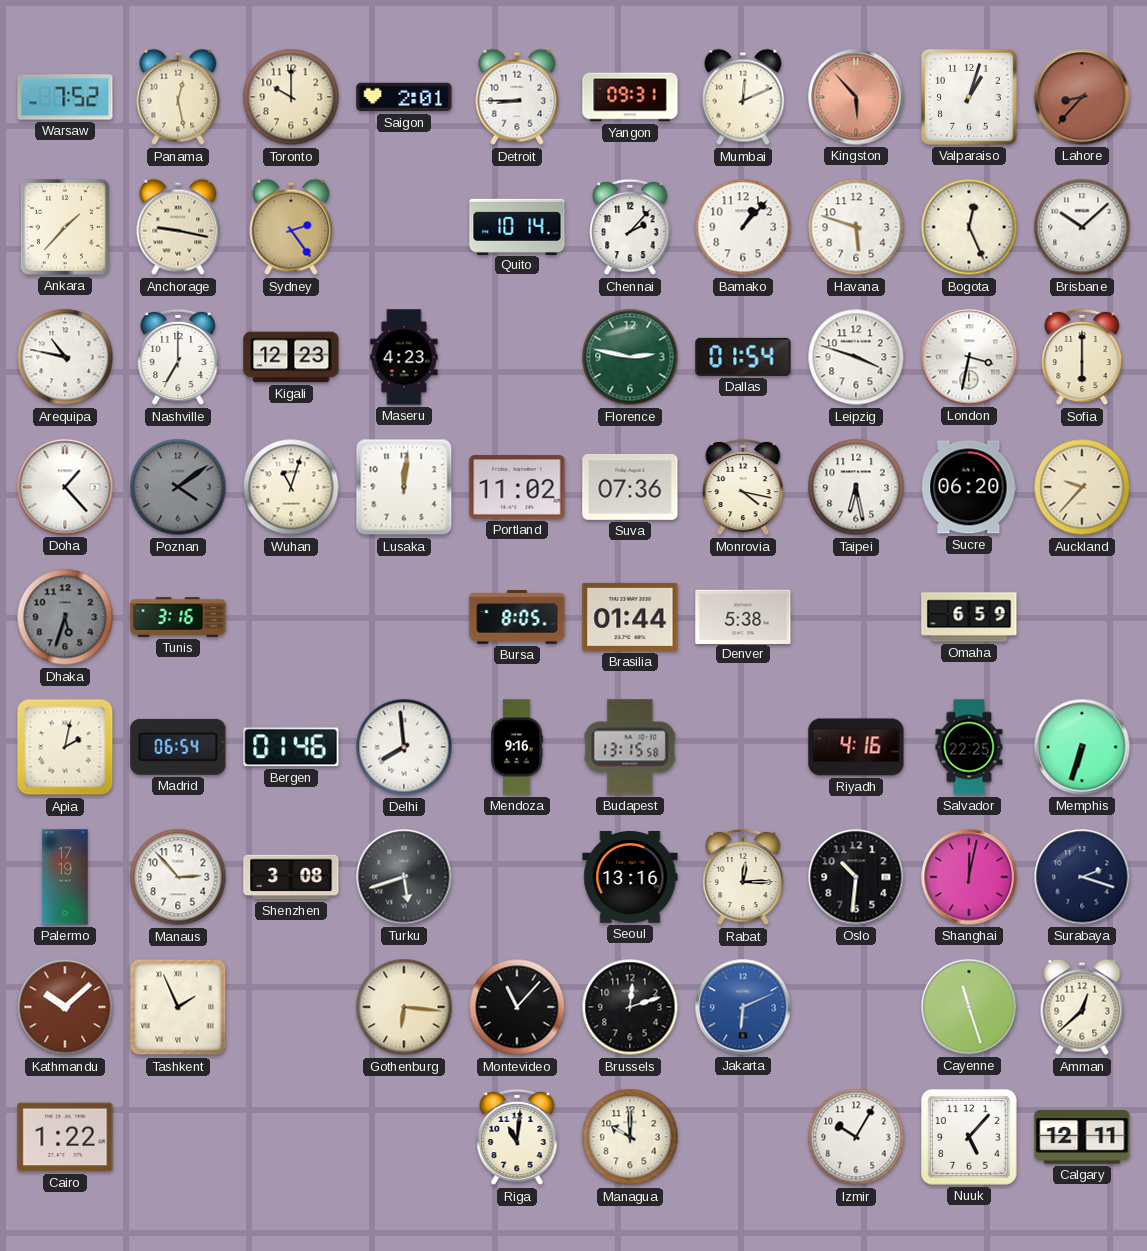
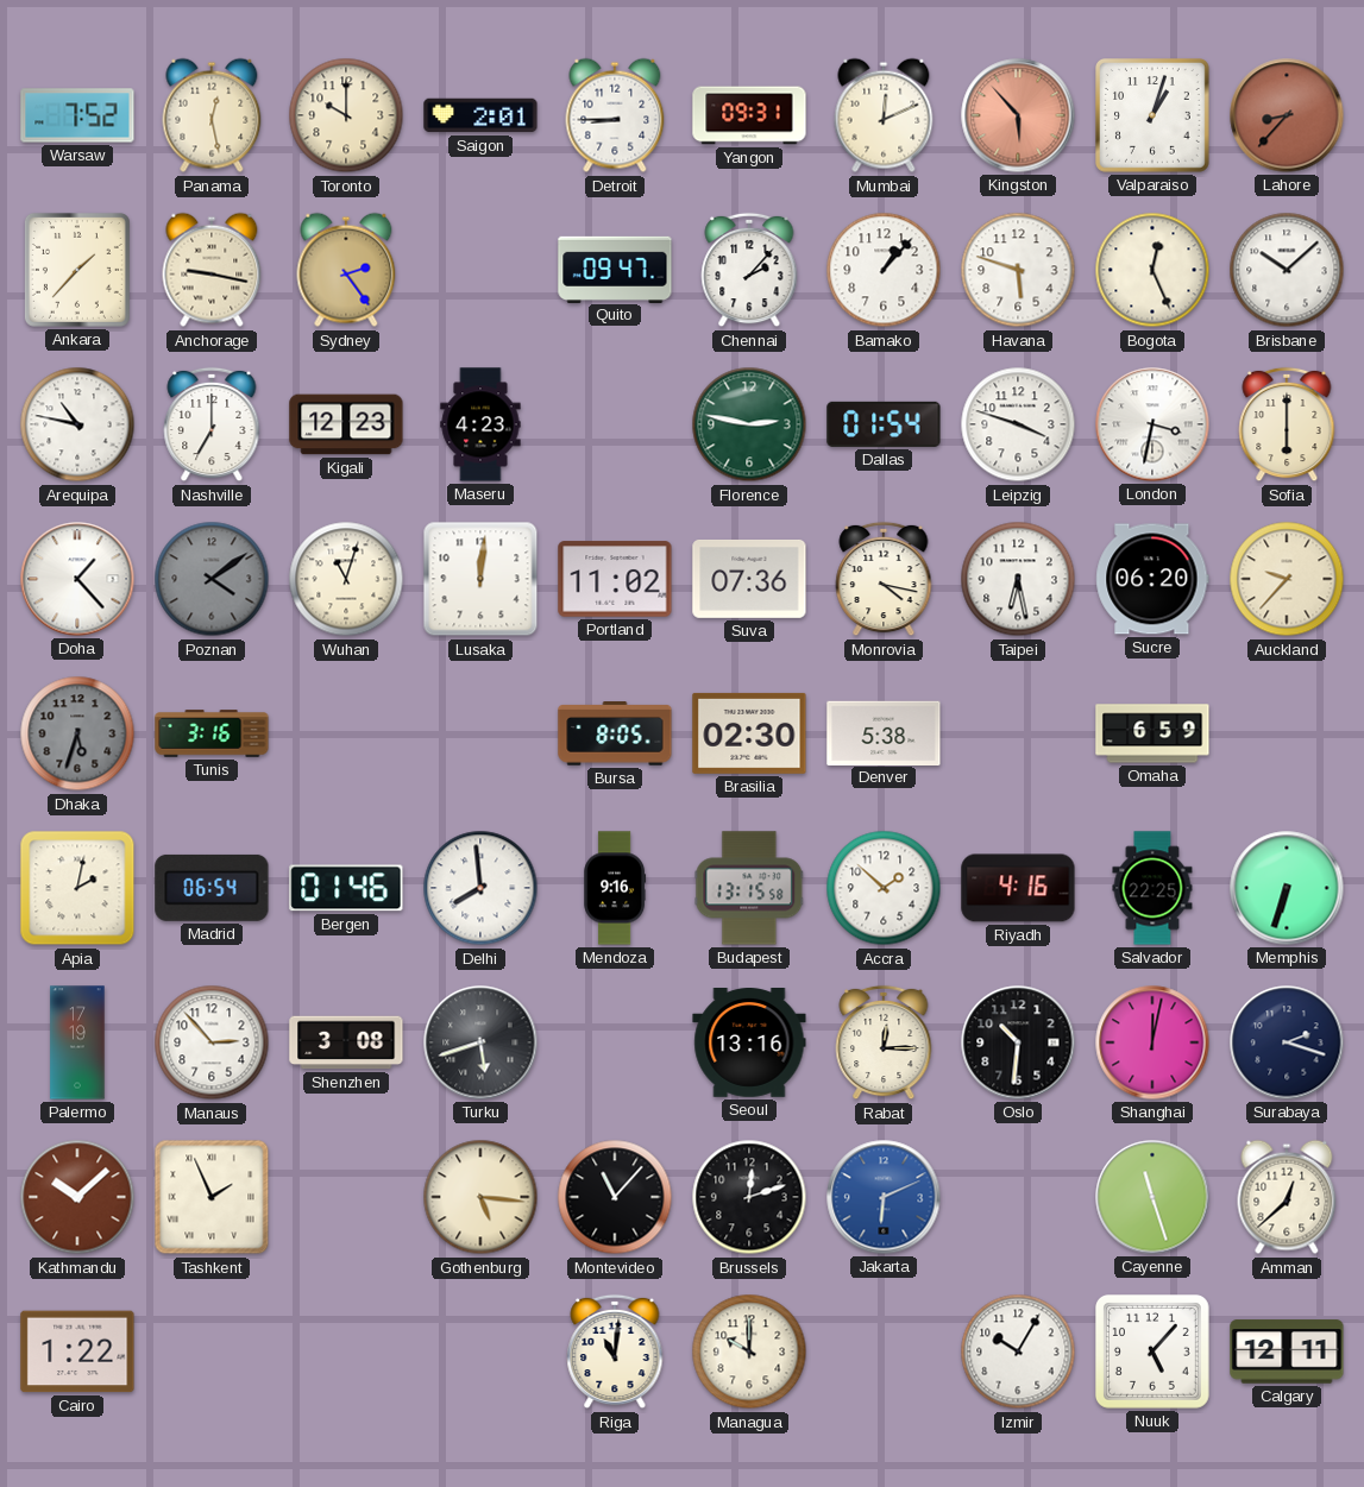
Quito: 10:14 -> 09:47
Brasilia: 01:44 -> 02:30
Accra: none -> 1:52
Gothenburg: 6:16 -> 5:16
